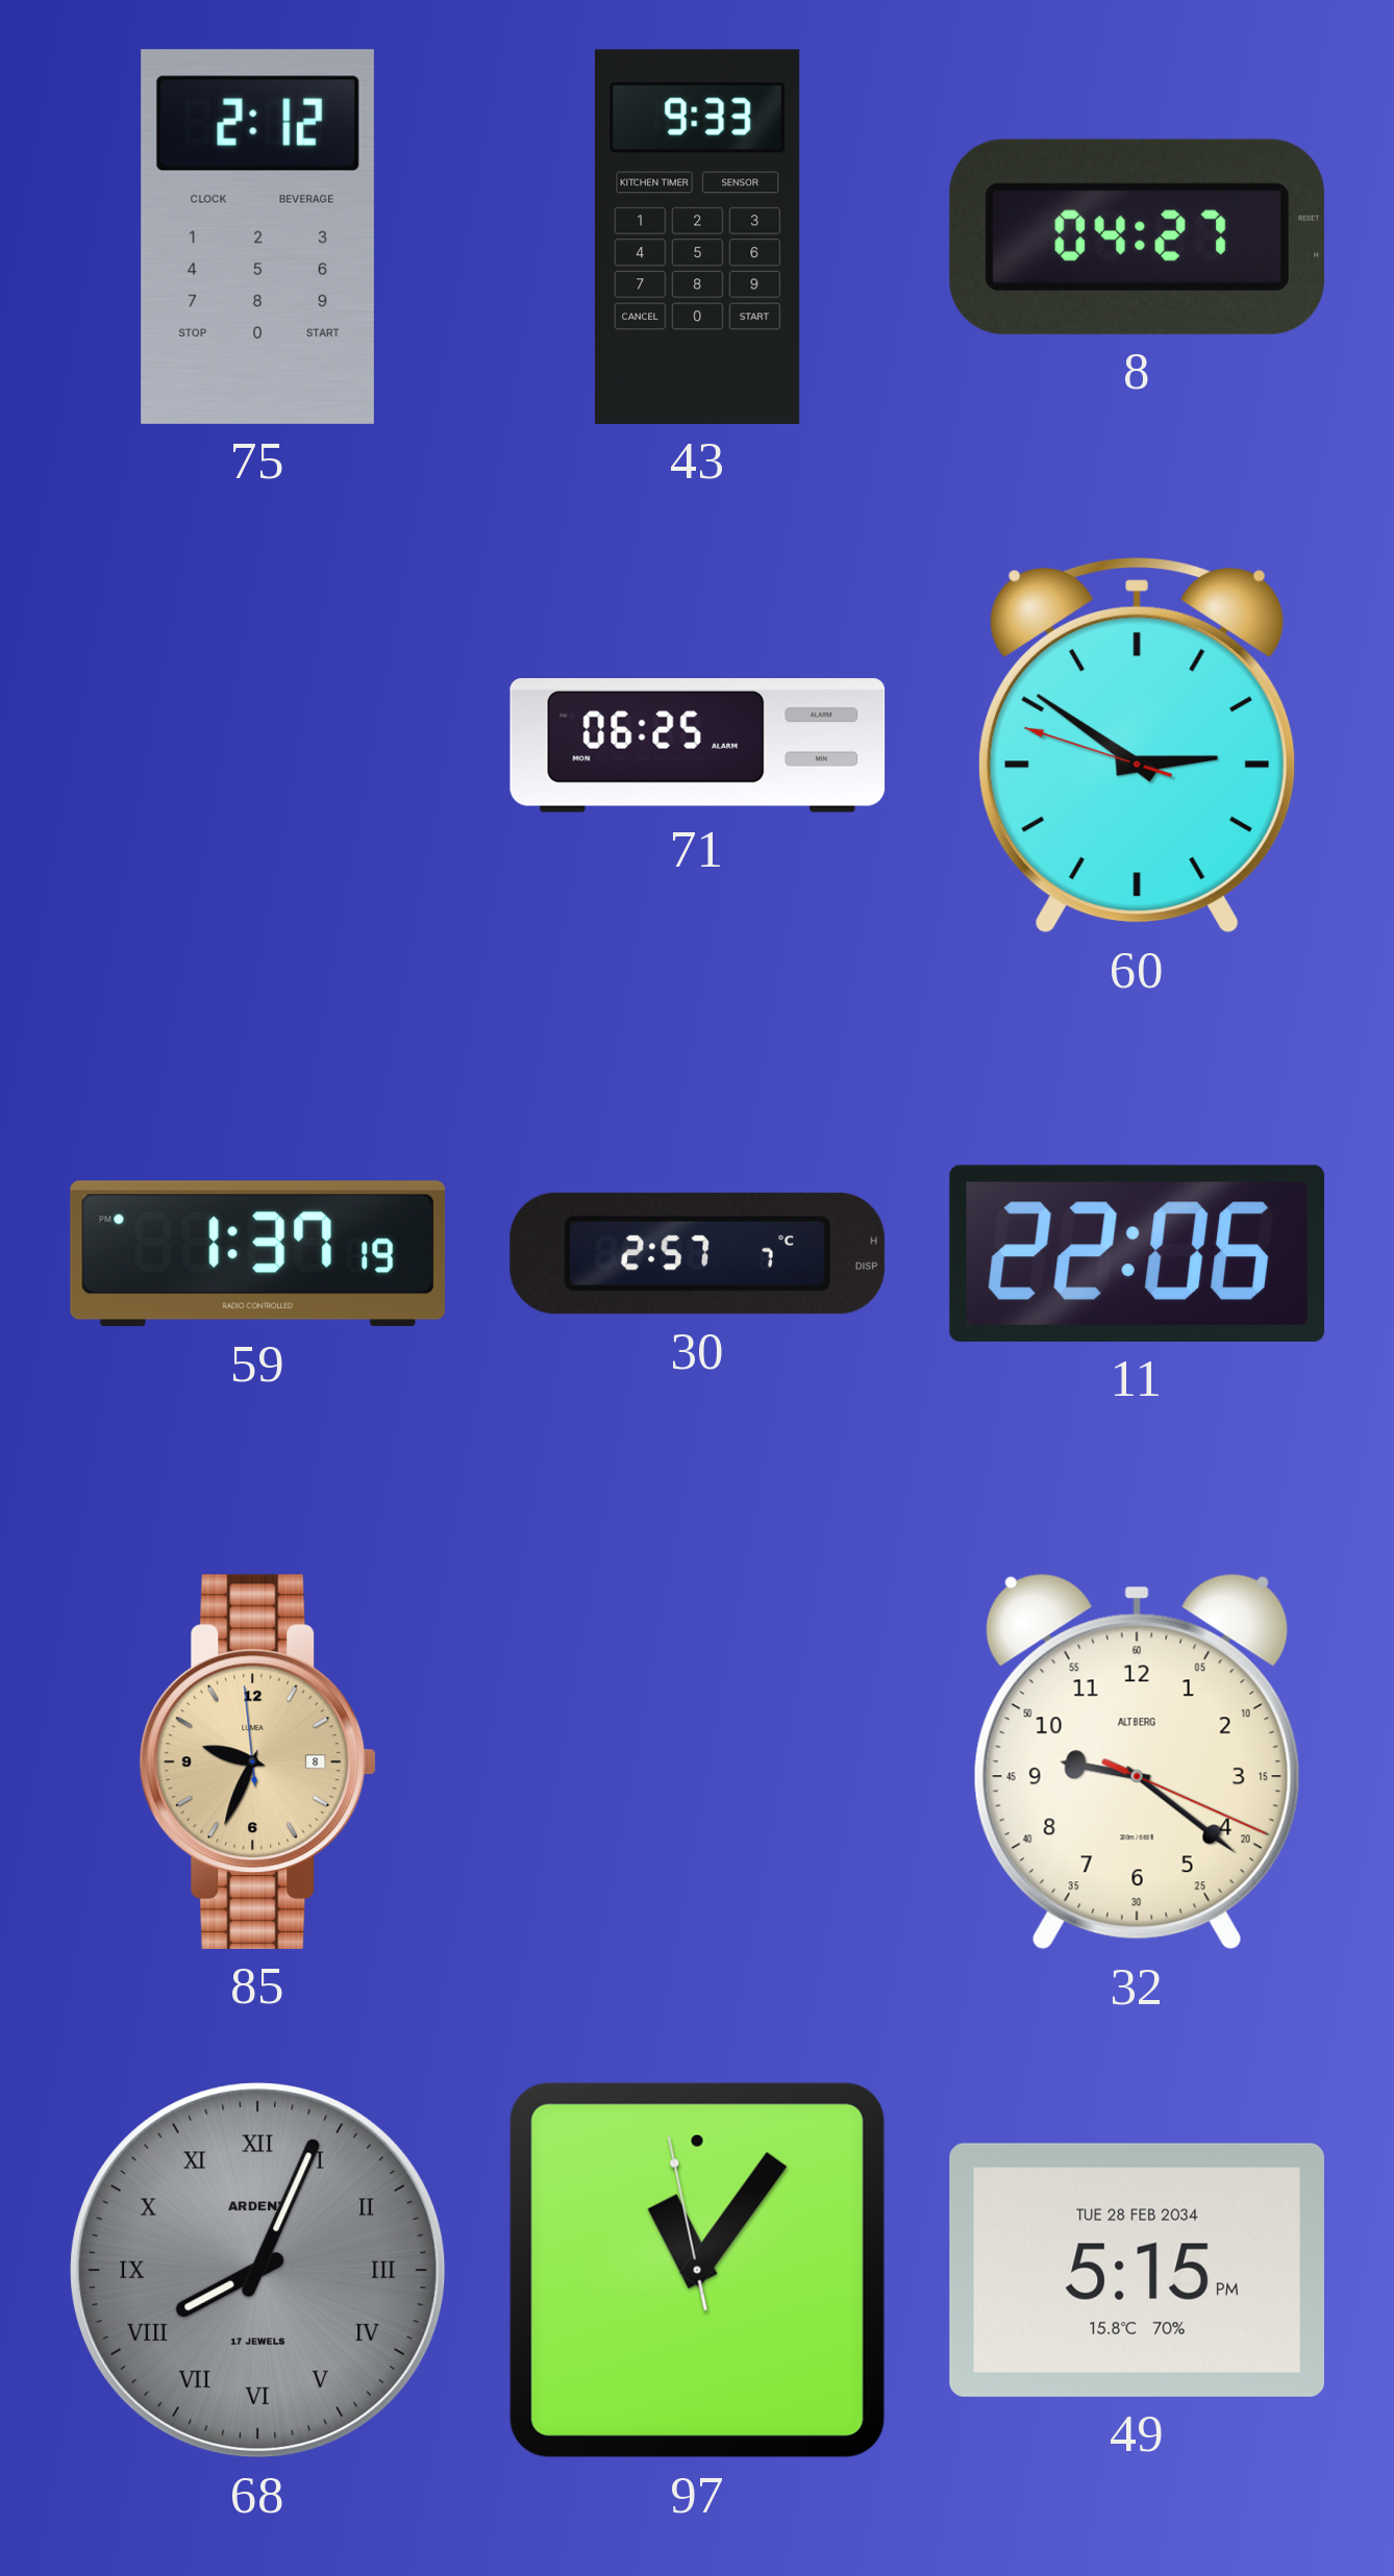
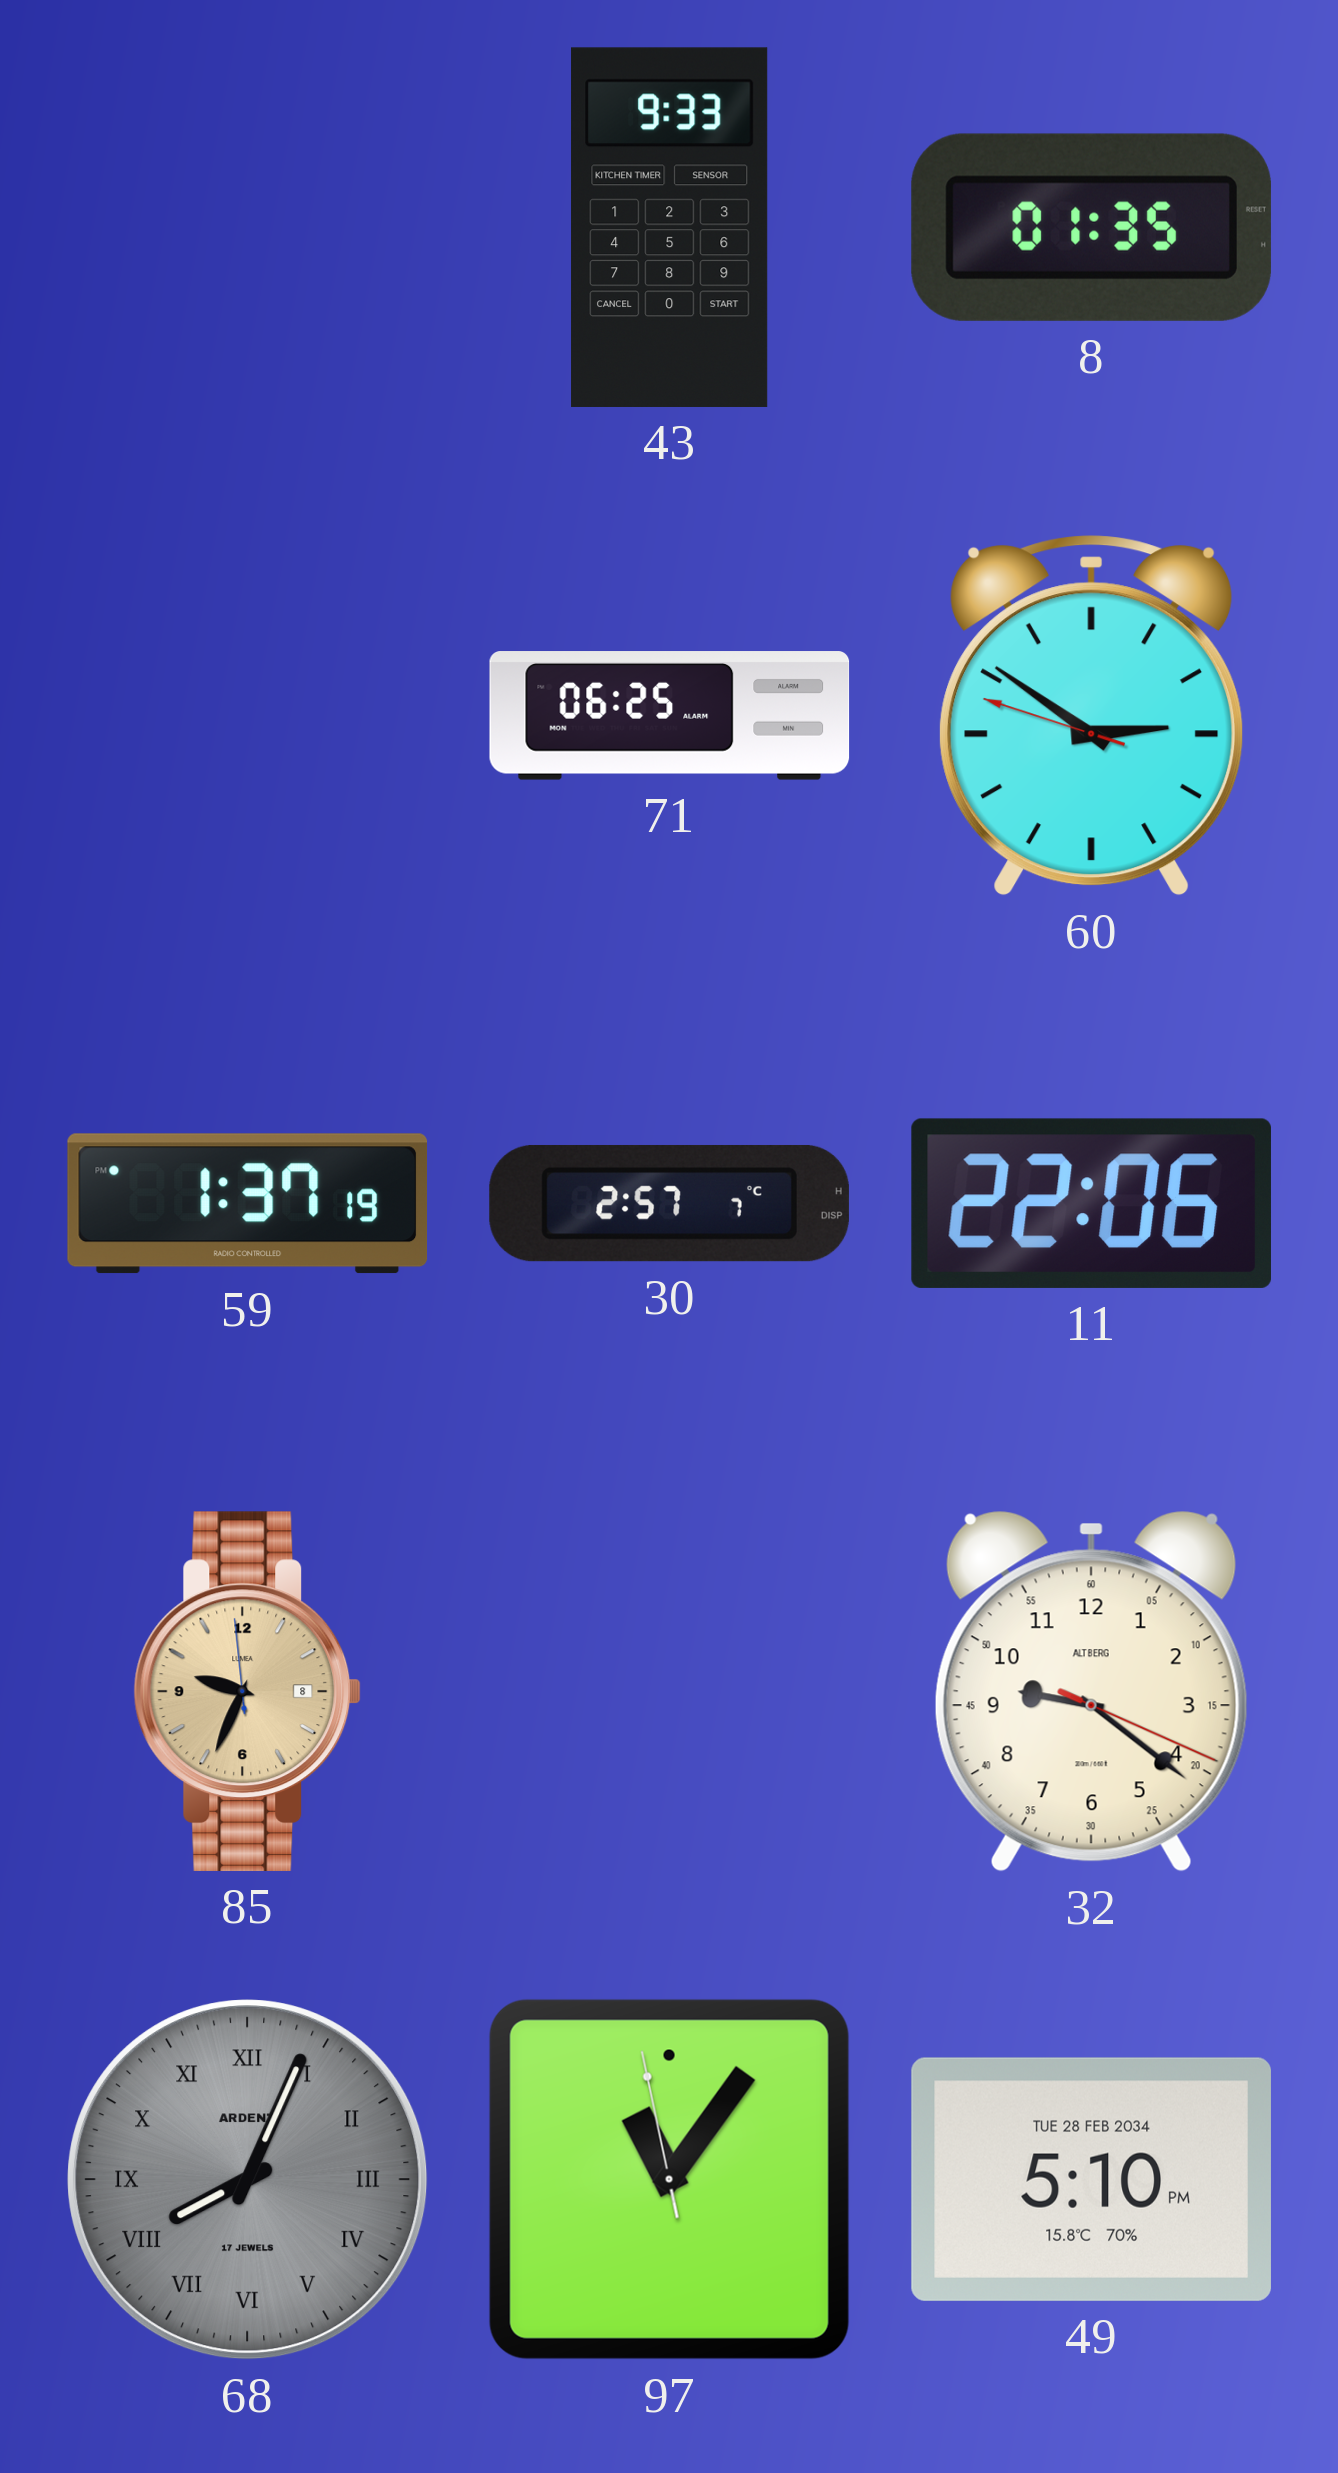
75: 2:12 -> none
8: 04:27 -> 01:35
49: 5:15 -> 5:10
